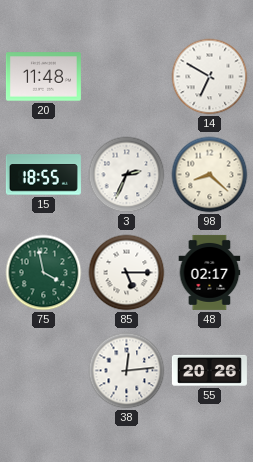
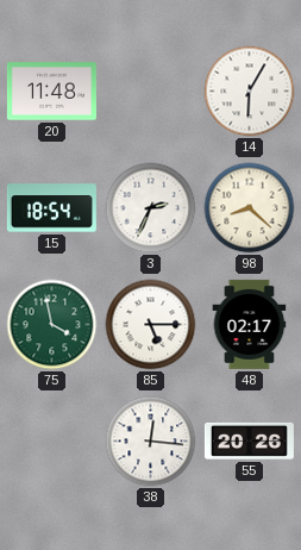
14: 6:50 -> 6:05
15: 18:55 -> 18:54
38: 12:14 -> 12:16
